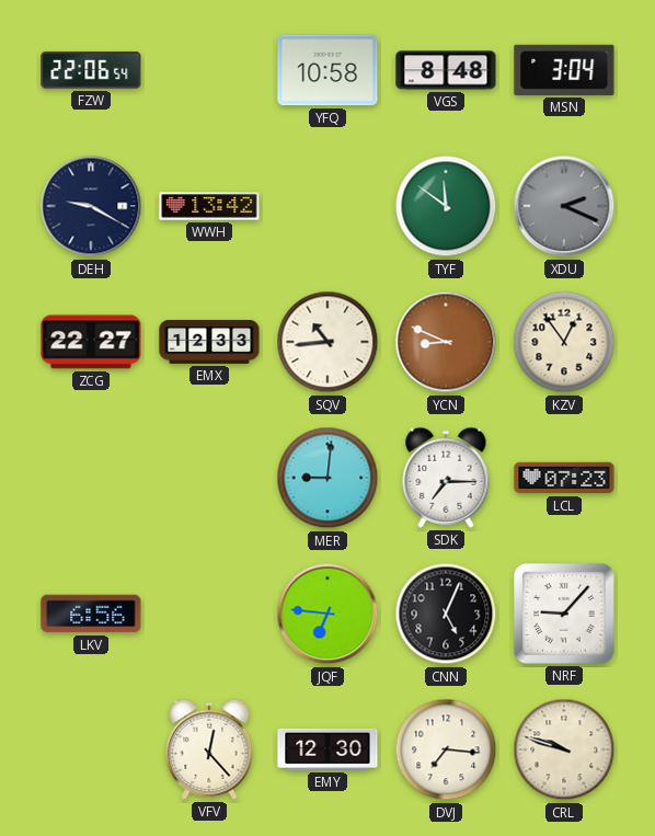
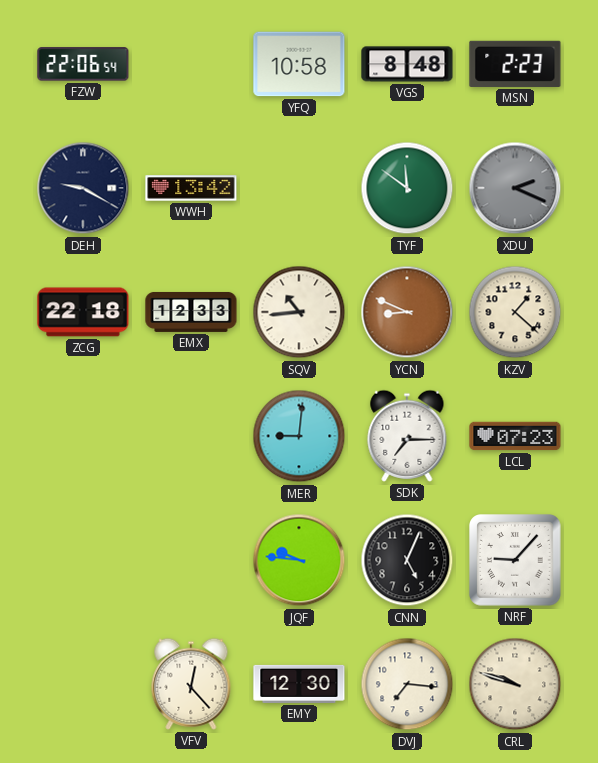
MSN: 3:04 -> 2:23
ZCG: 22:27 -> 22:18
KZV: 12:54 -> 1:22
LKV: 6:56 -> none
JQF: 6:46 -> 9:46
